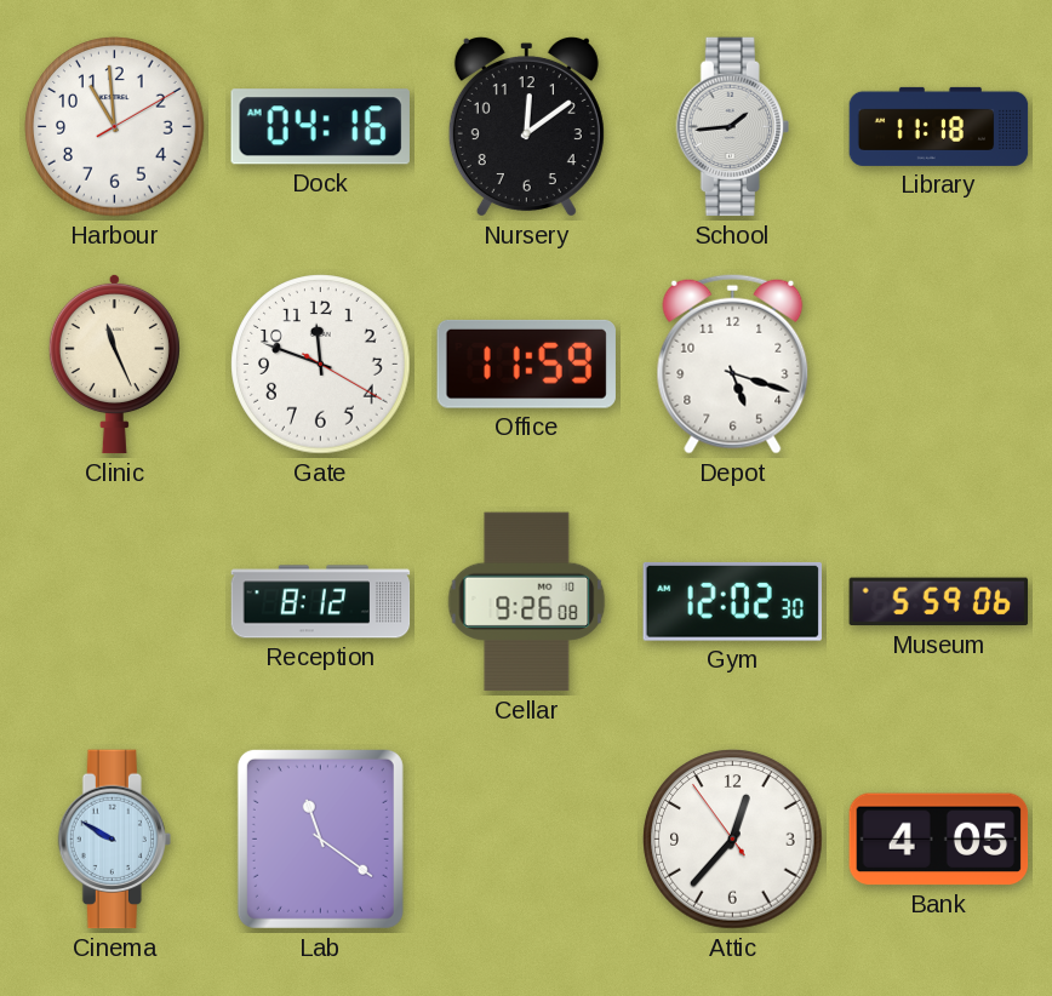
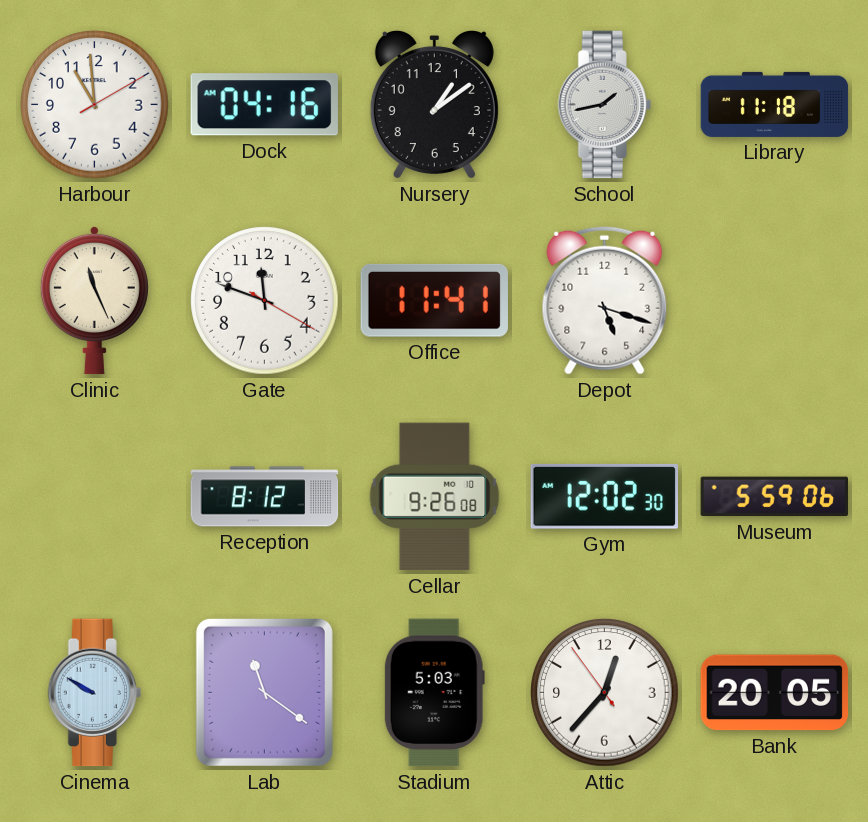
Nursery: 12:09 -> 1:09
School: 1:44 -> 1:43
Office: 11:59 -> 11:41
Stadium: none -> 5:03
Bank: 4:05 -> 20:05
